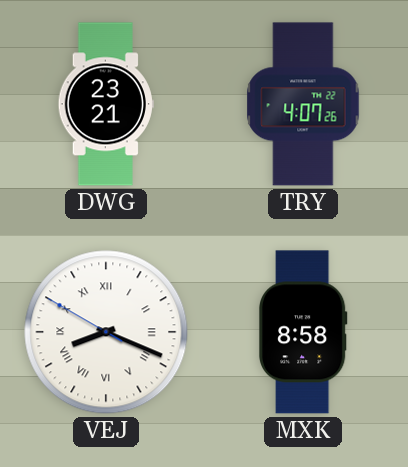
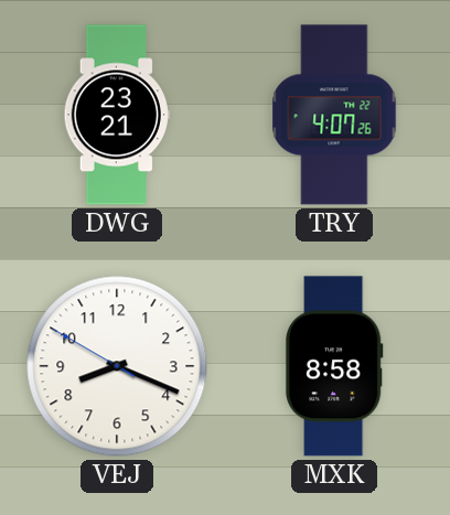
VEJ numerals: Roman -> Arabic
